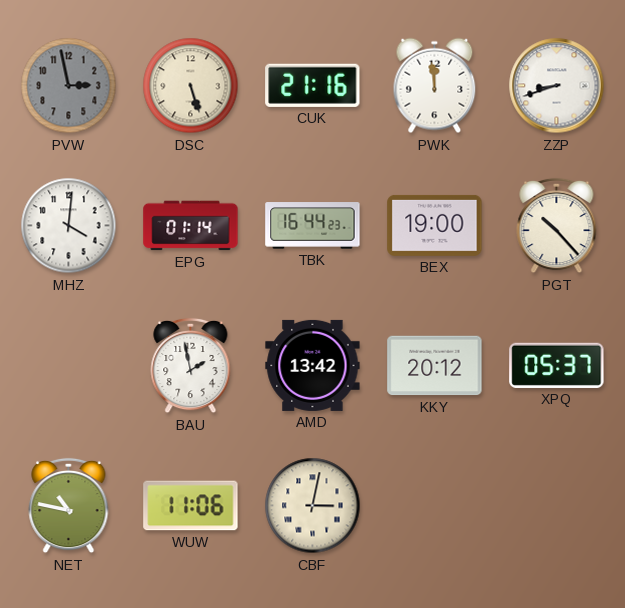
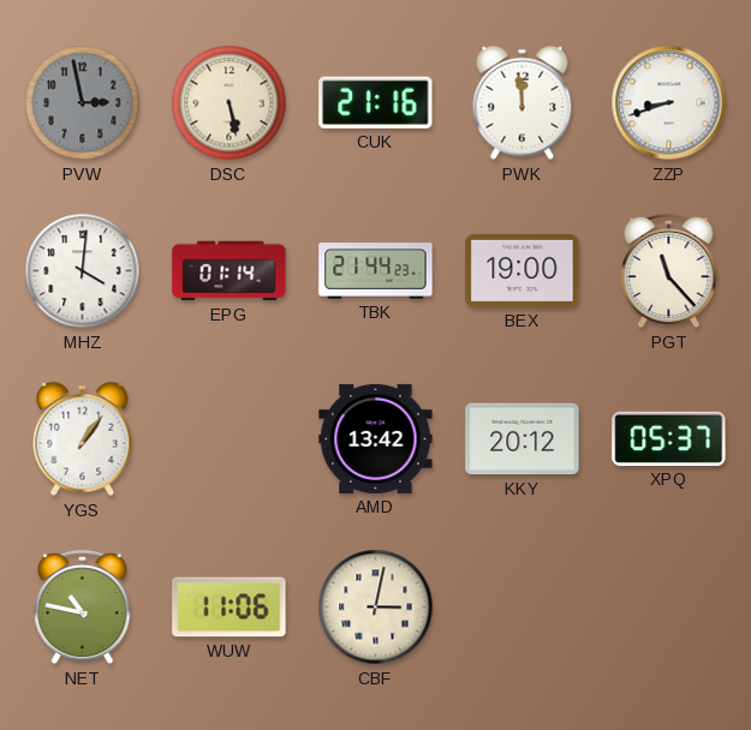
DSC: 5:27 -> 5:28
TBK: 16:44 -> 21:44
PGT: 10:23 -> 11:23
YGS: none -> 1:06
BAU: 1:58 -> none
